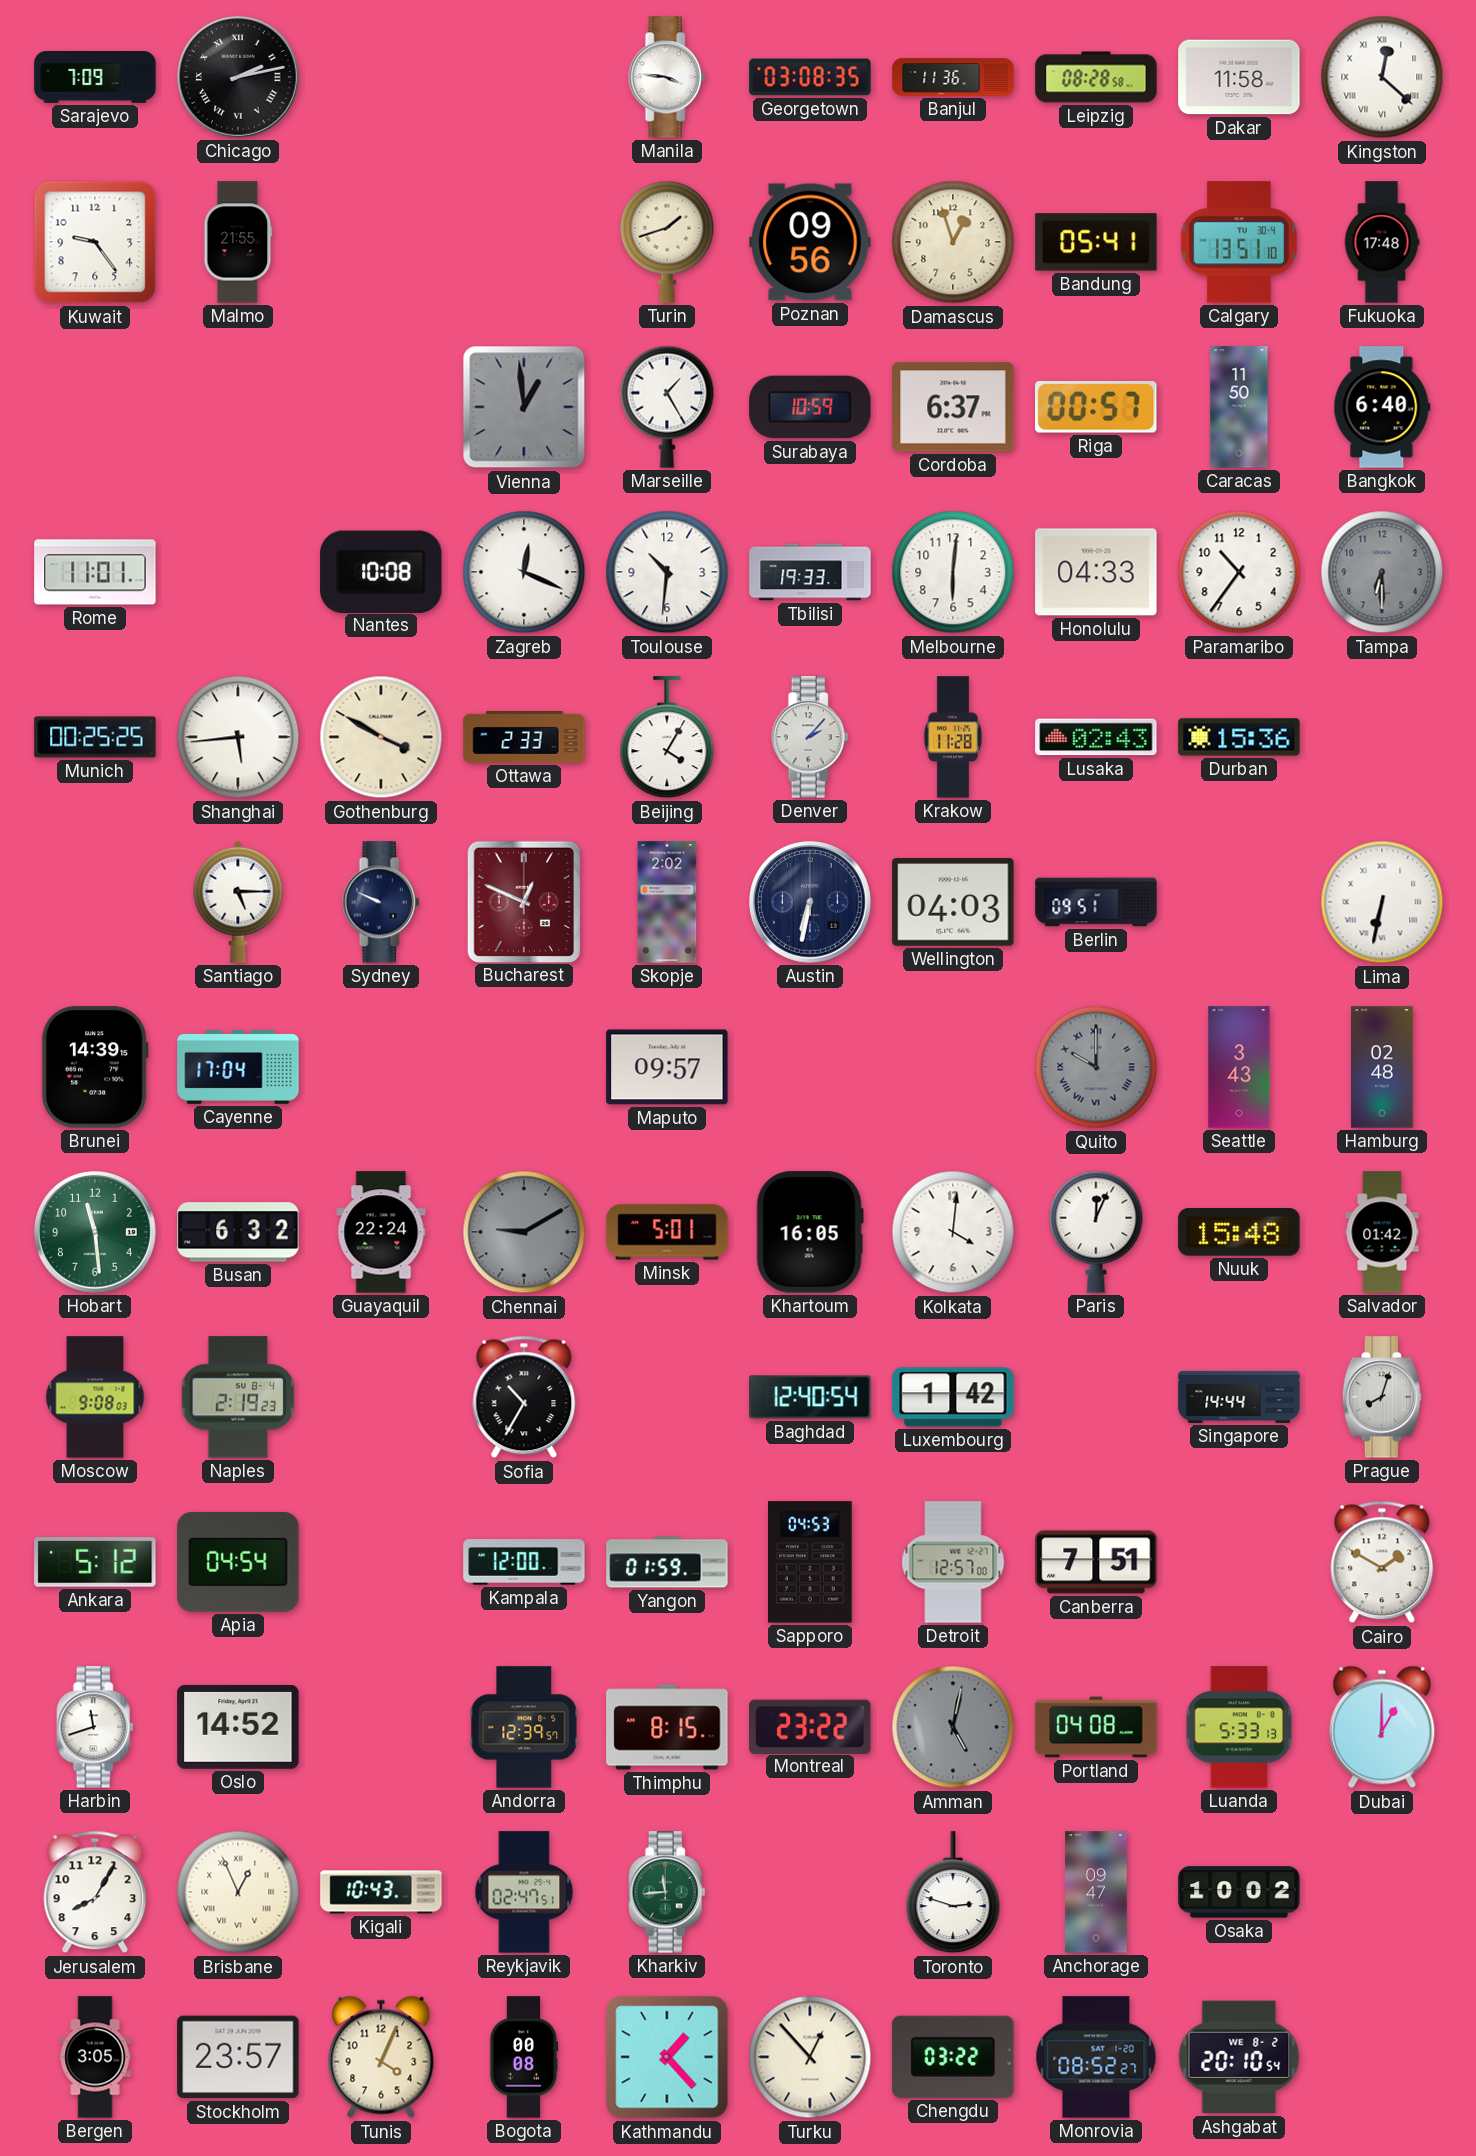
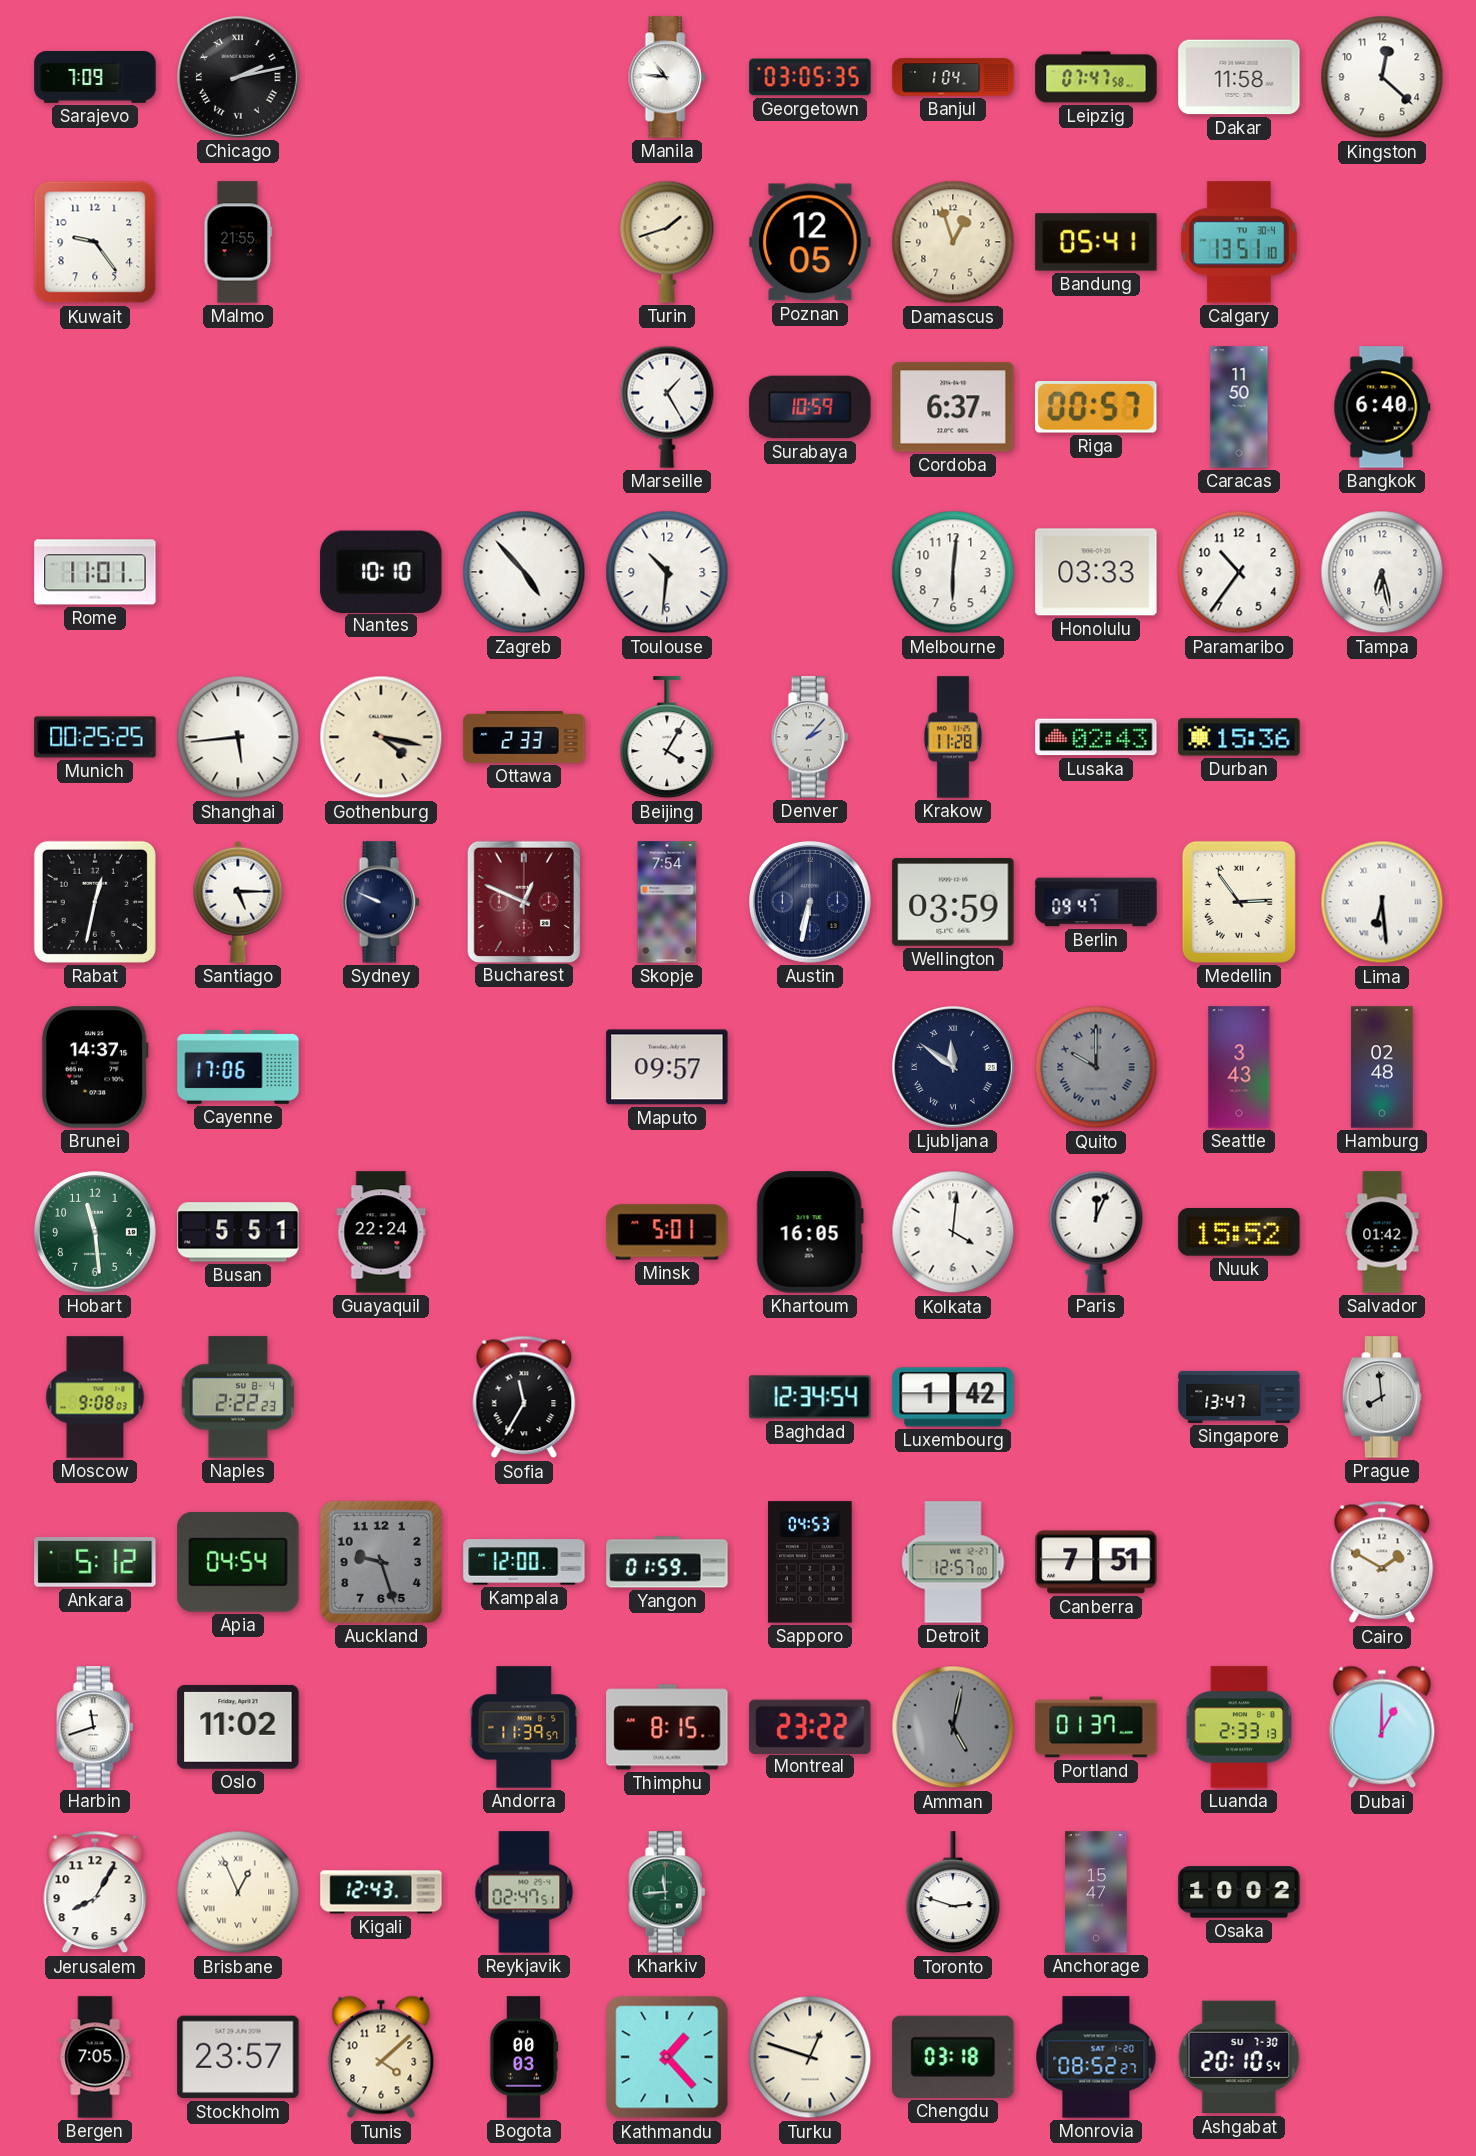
Manila: 3:46 -> 10:46
Georgetown: 03:08 -> 03:05
Banjul: 11:36 -> 1:04
Leipzig: 08:28 -> 07:47
Kingston numerals: Roman -> Arabic
Poznan: 09:56 -> 12:05
Fukuoka: 17:48 -> none
Vienna: 12:59 -> none
Nantes: 10:08 -> 10:10
Zagreb: 12:19 -> 4:53
Tbilisi: 19:33 -> none
Honolulu: 04:33 -> 03:33
Tampa: 6:30 -> 6:28
Tampa dial: grey -> white
Gothenburg: 3:50 -> 4:17
Rabat: none -> 12:32
Skopje: 2:02 -> 7:54
Wellington: 04:03 -> 03:59
Berlin: 09:51 -> 09:47
Medellin: none -> 2:54
Lima: 6:32 -> 6:29
Brunei: 14:39 -> 14:37
Cayenne: 17:04 -> 17:06
Ljubljana: none -> 11:51
Busan: 6:32 -> 5:51
Chennai: 9:10 -> none
Nuuk: 15:48 -> 15:52
Naples: 2:19 -> 2:22
Sofia: 10:35 -> 11:35
Baghdad: 12:40 -> 12:34
Singapore: 14:44 -> 13:47
Prague: 8:03 -> 7:59
Auckland: none -> 9:27
Oslo: 14:52 -> 11:02
Andorra: 12:39 -> 11:39
Portland: 04:08 -> 01:37
Luanda: 5:33 -> 2:33
Kigali: 10:43 -> 12:43
Anchorage: 09:47 -> 15:47
Bergen: 3:05 -> 7:05
Tunis: 4:04 -> 4:08
Bogota: 00:08 -> 00:03
Turku: 12:53 -> 12:48
Chengdu: 03:22 -> 03:18
Ashgabat date: WE 8-2 -> SU 7-30
